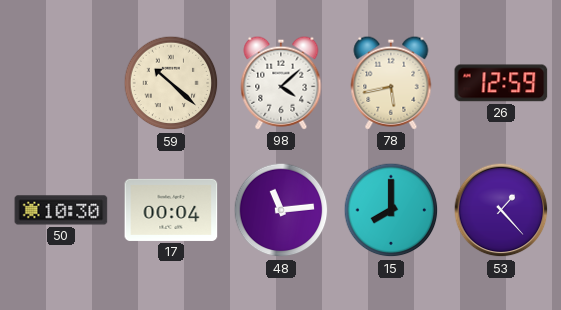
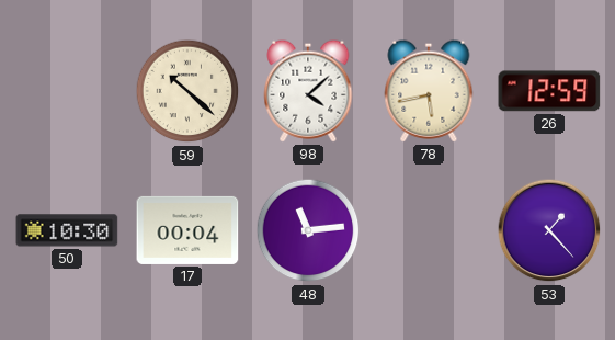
15: 8:00 -> none
